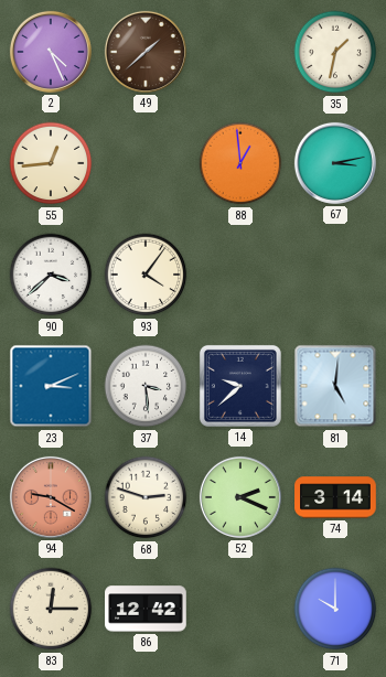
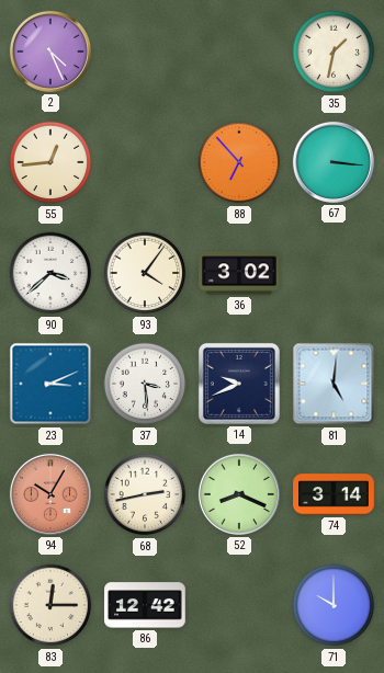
49: 1:38 -> none
88: 12:59 -> 6:53
67: 3:13 -> 3:16
36: none -> 3:02
14: 9:38 -> 9:41
94: 9:20 -> 10:05
68: 2:48 -> 2:43
52: 2:19 -> 8:19
